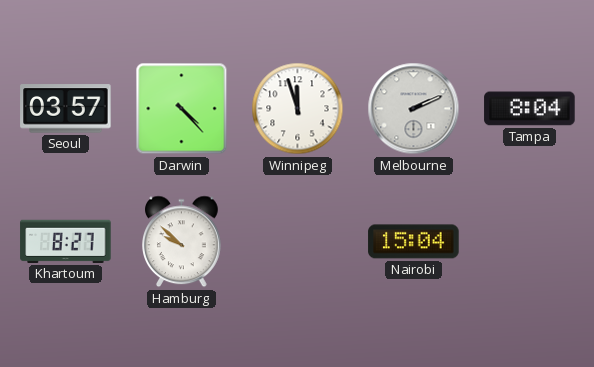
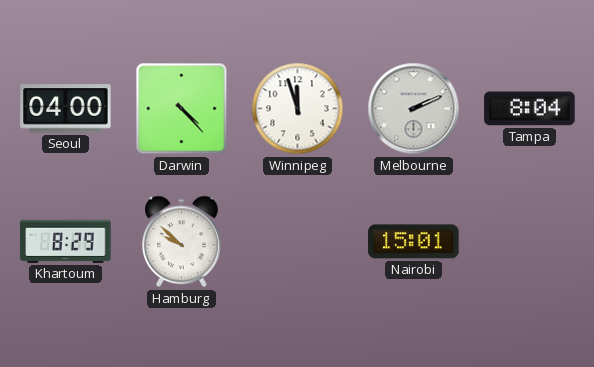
Seoul: 03:57 -> 04:00
Khartoum: 8:27 -> 8:29
Nairobi: 15:04 -> 15:01
